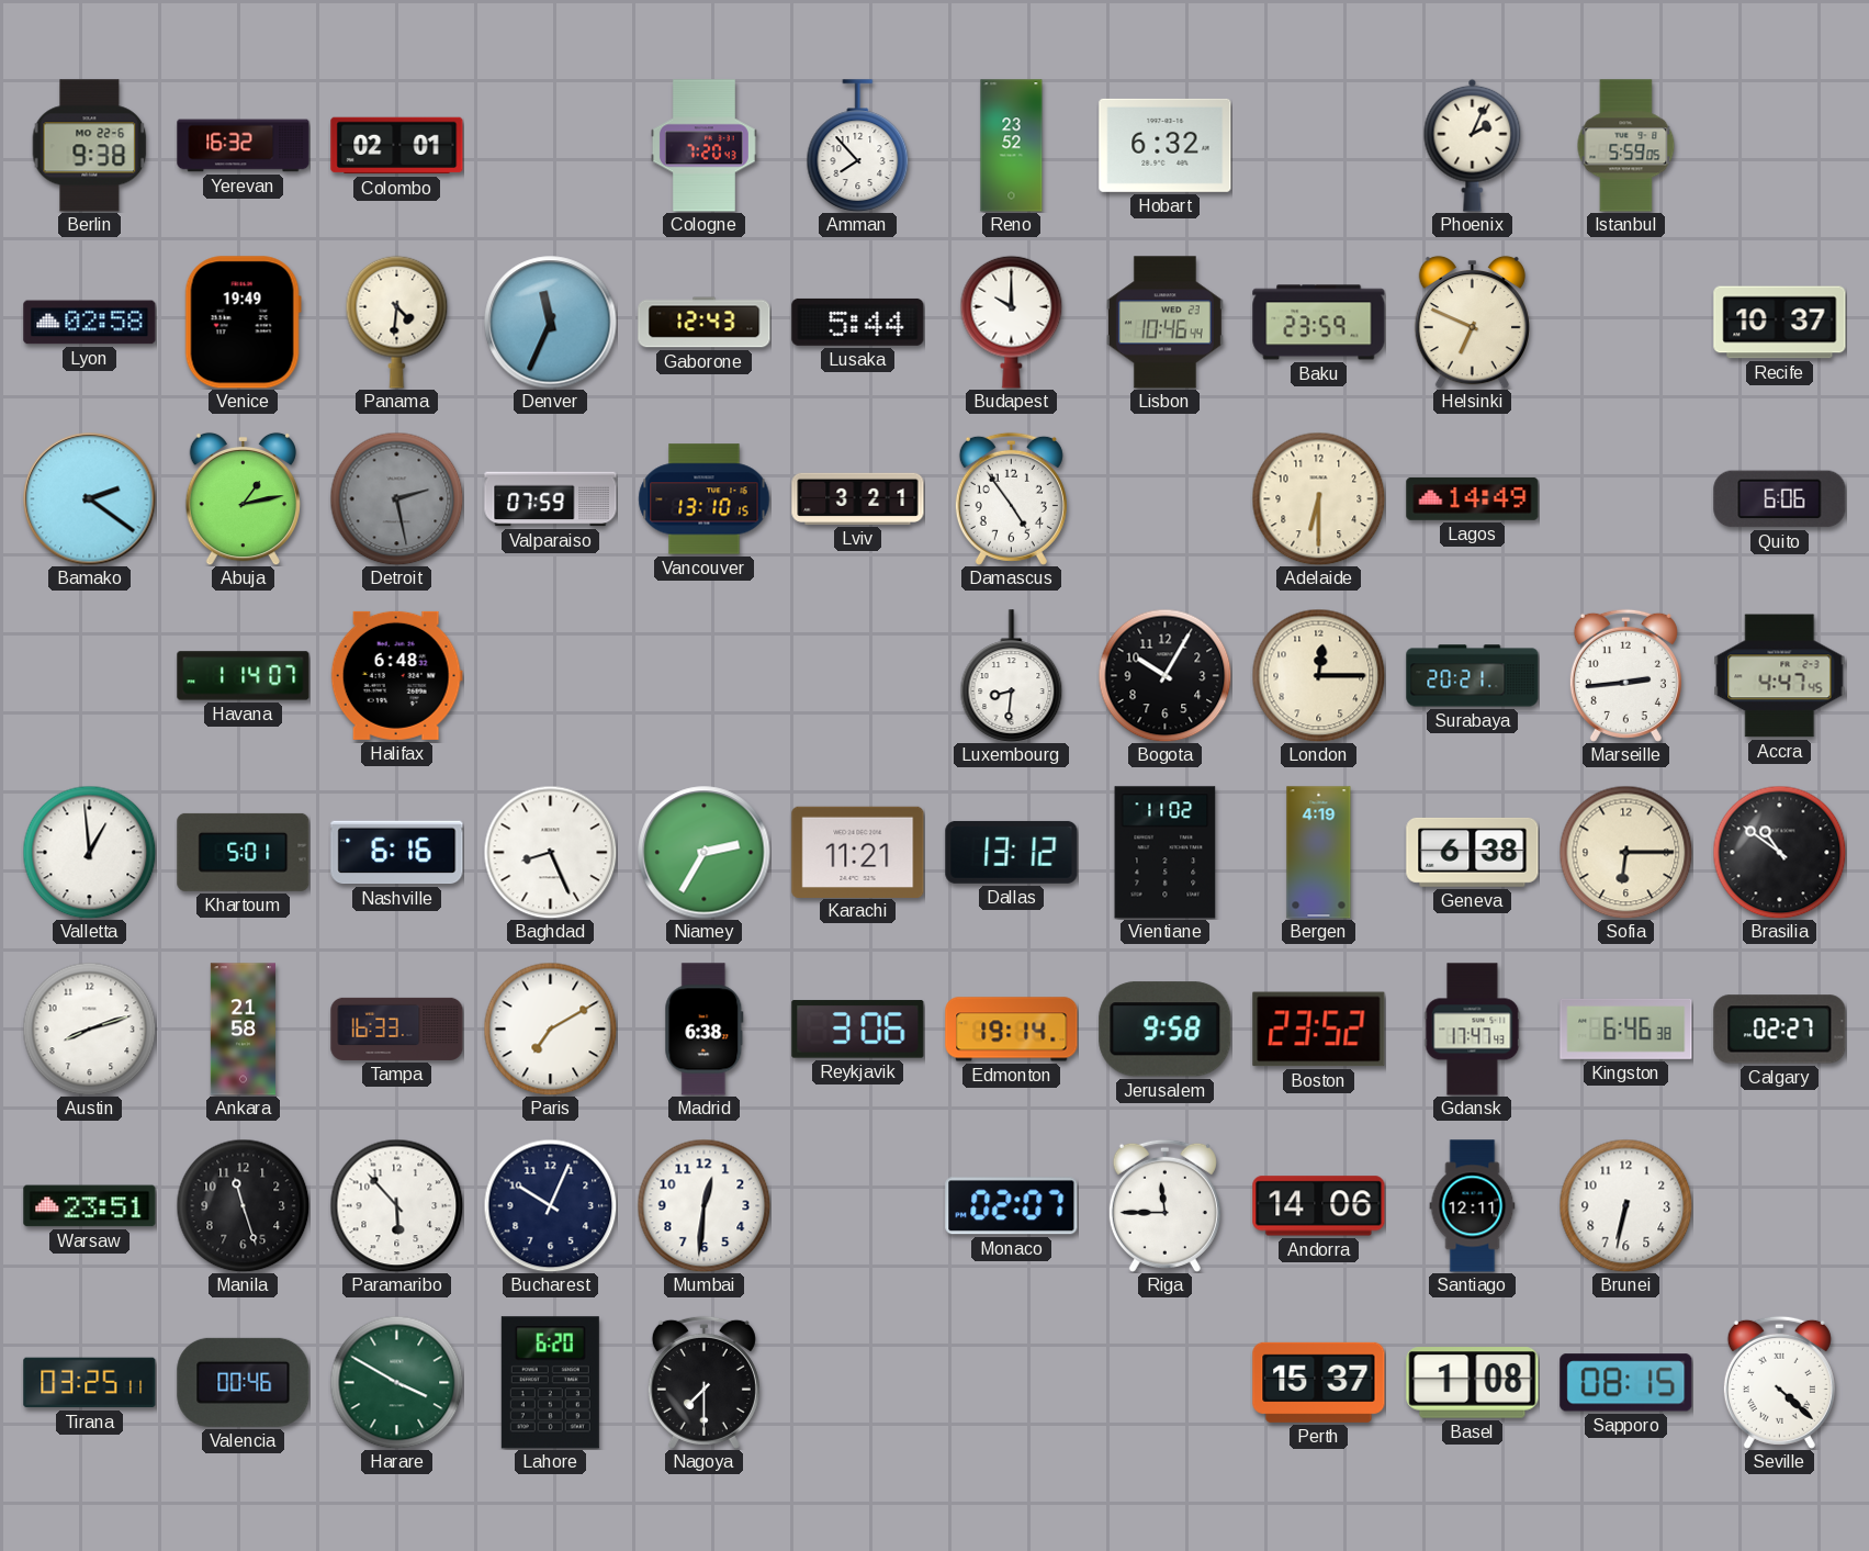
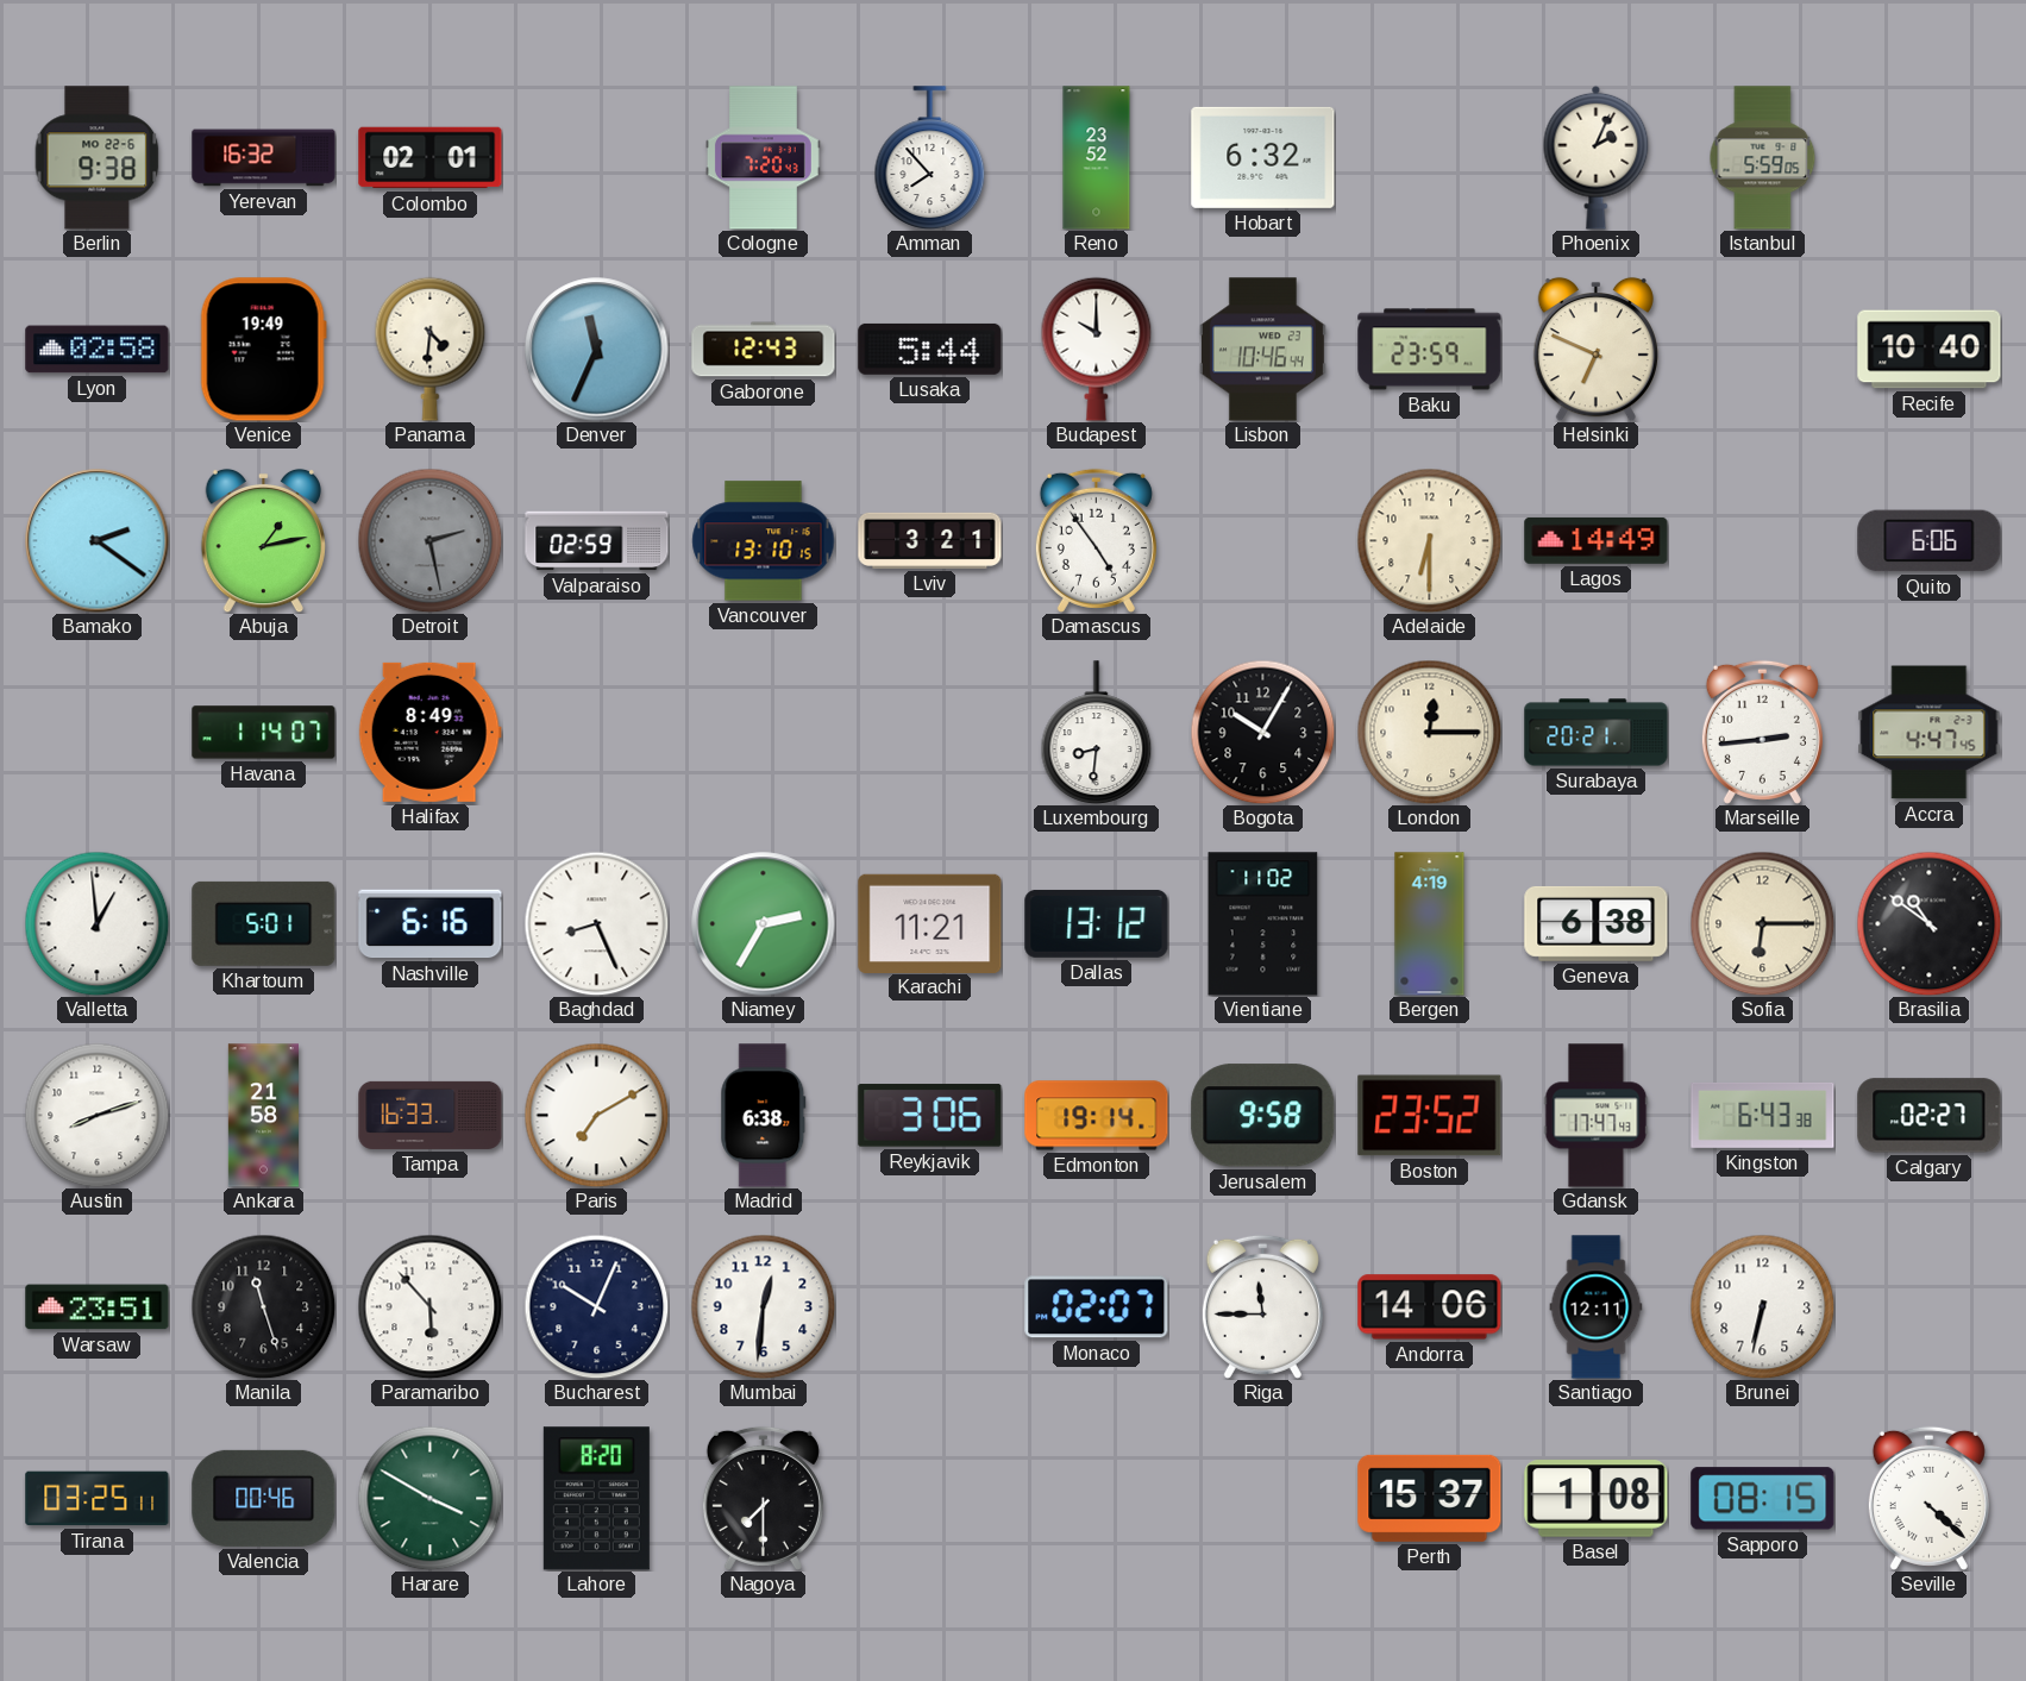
Recife: 10:37 -> 10:40
Valparaiso: 07:59 -> 02:59
Halifax: 6:48 -> 8:49
Kingston: 6:46 -> 6:43
Lahore: 6:20 -> 8:20
